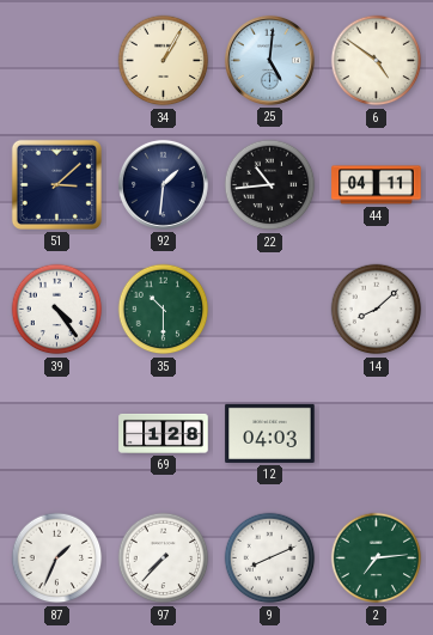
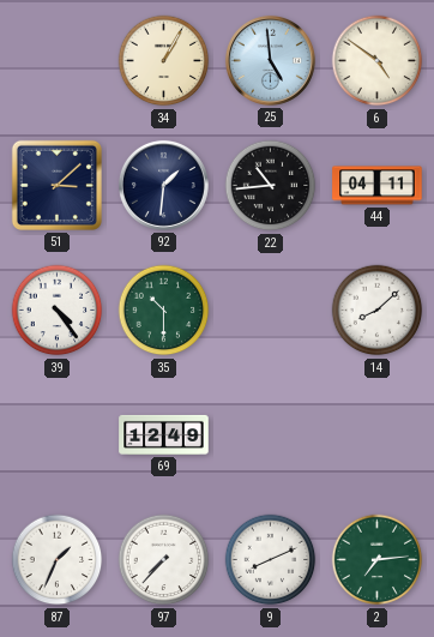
25: 5:01 -> 4:59
69: 1:28 -> 12:49
12: 04:03 -> none
